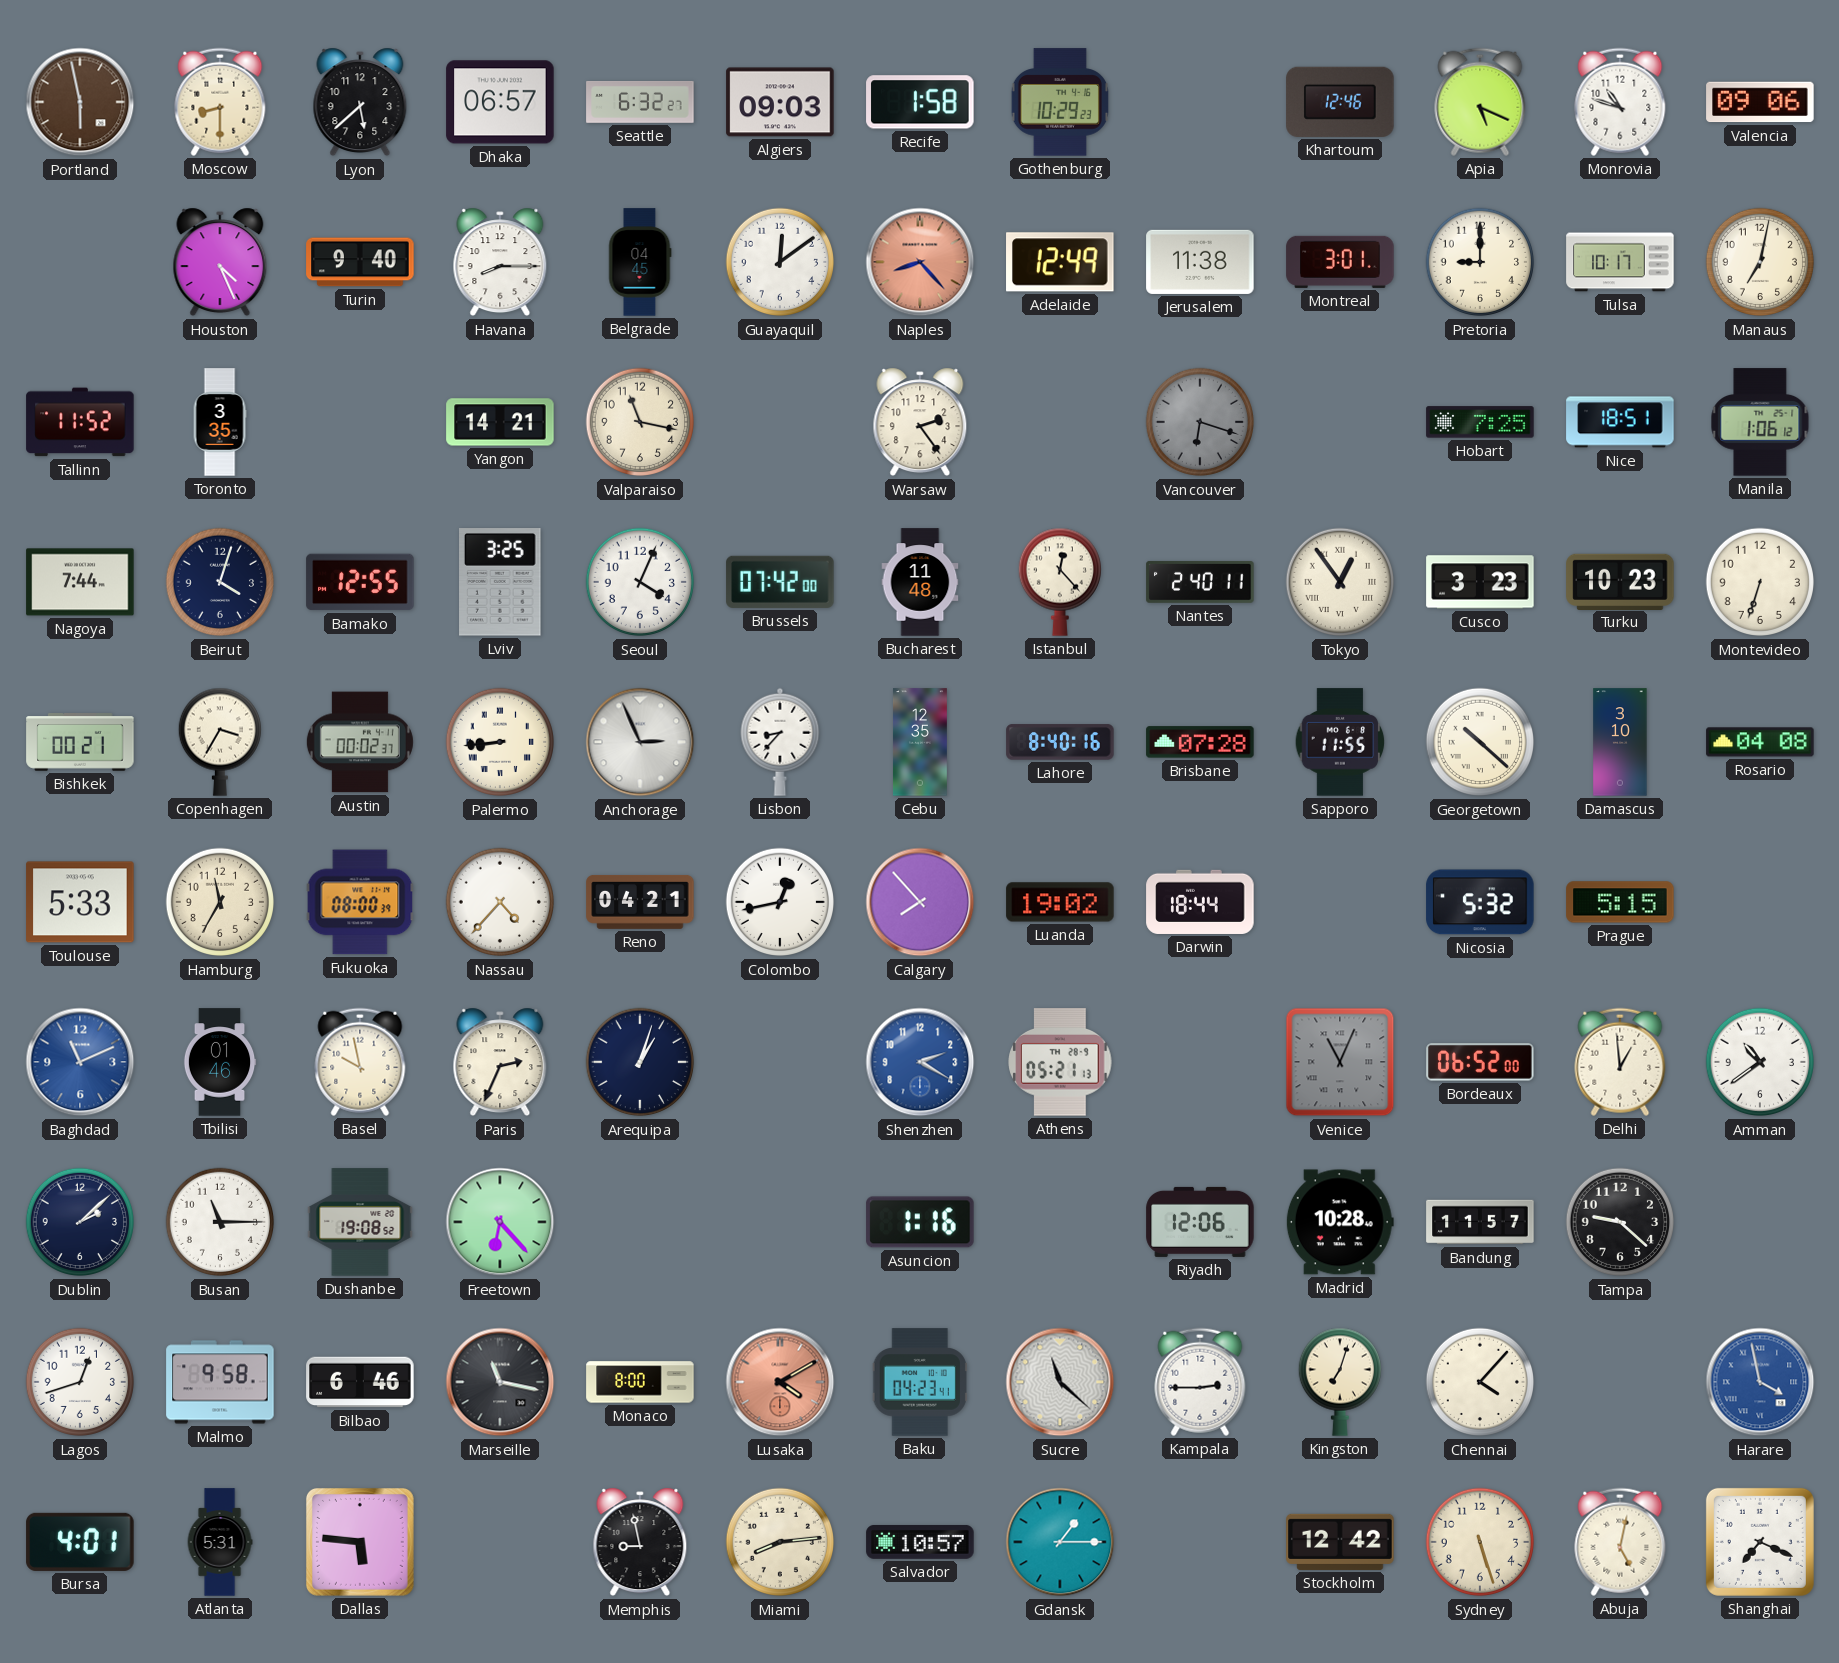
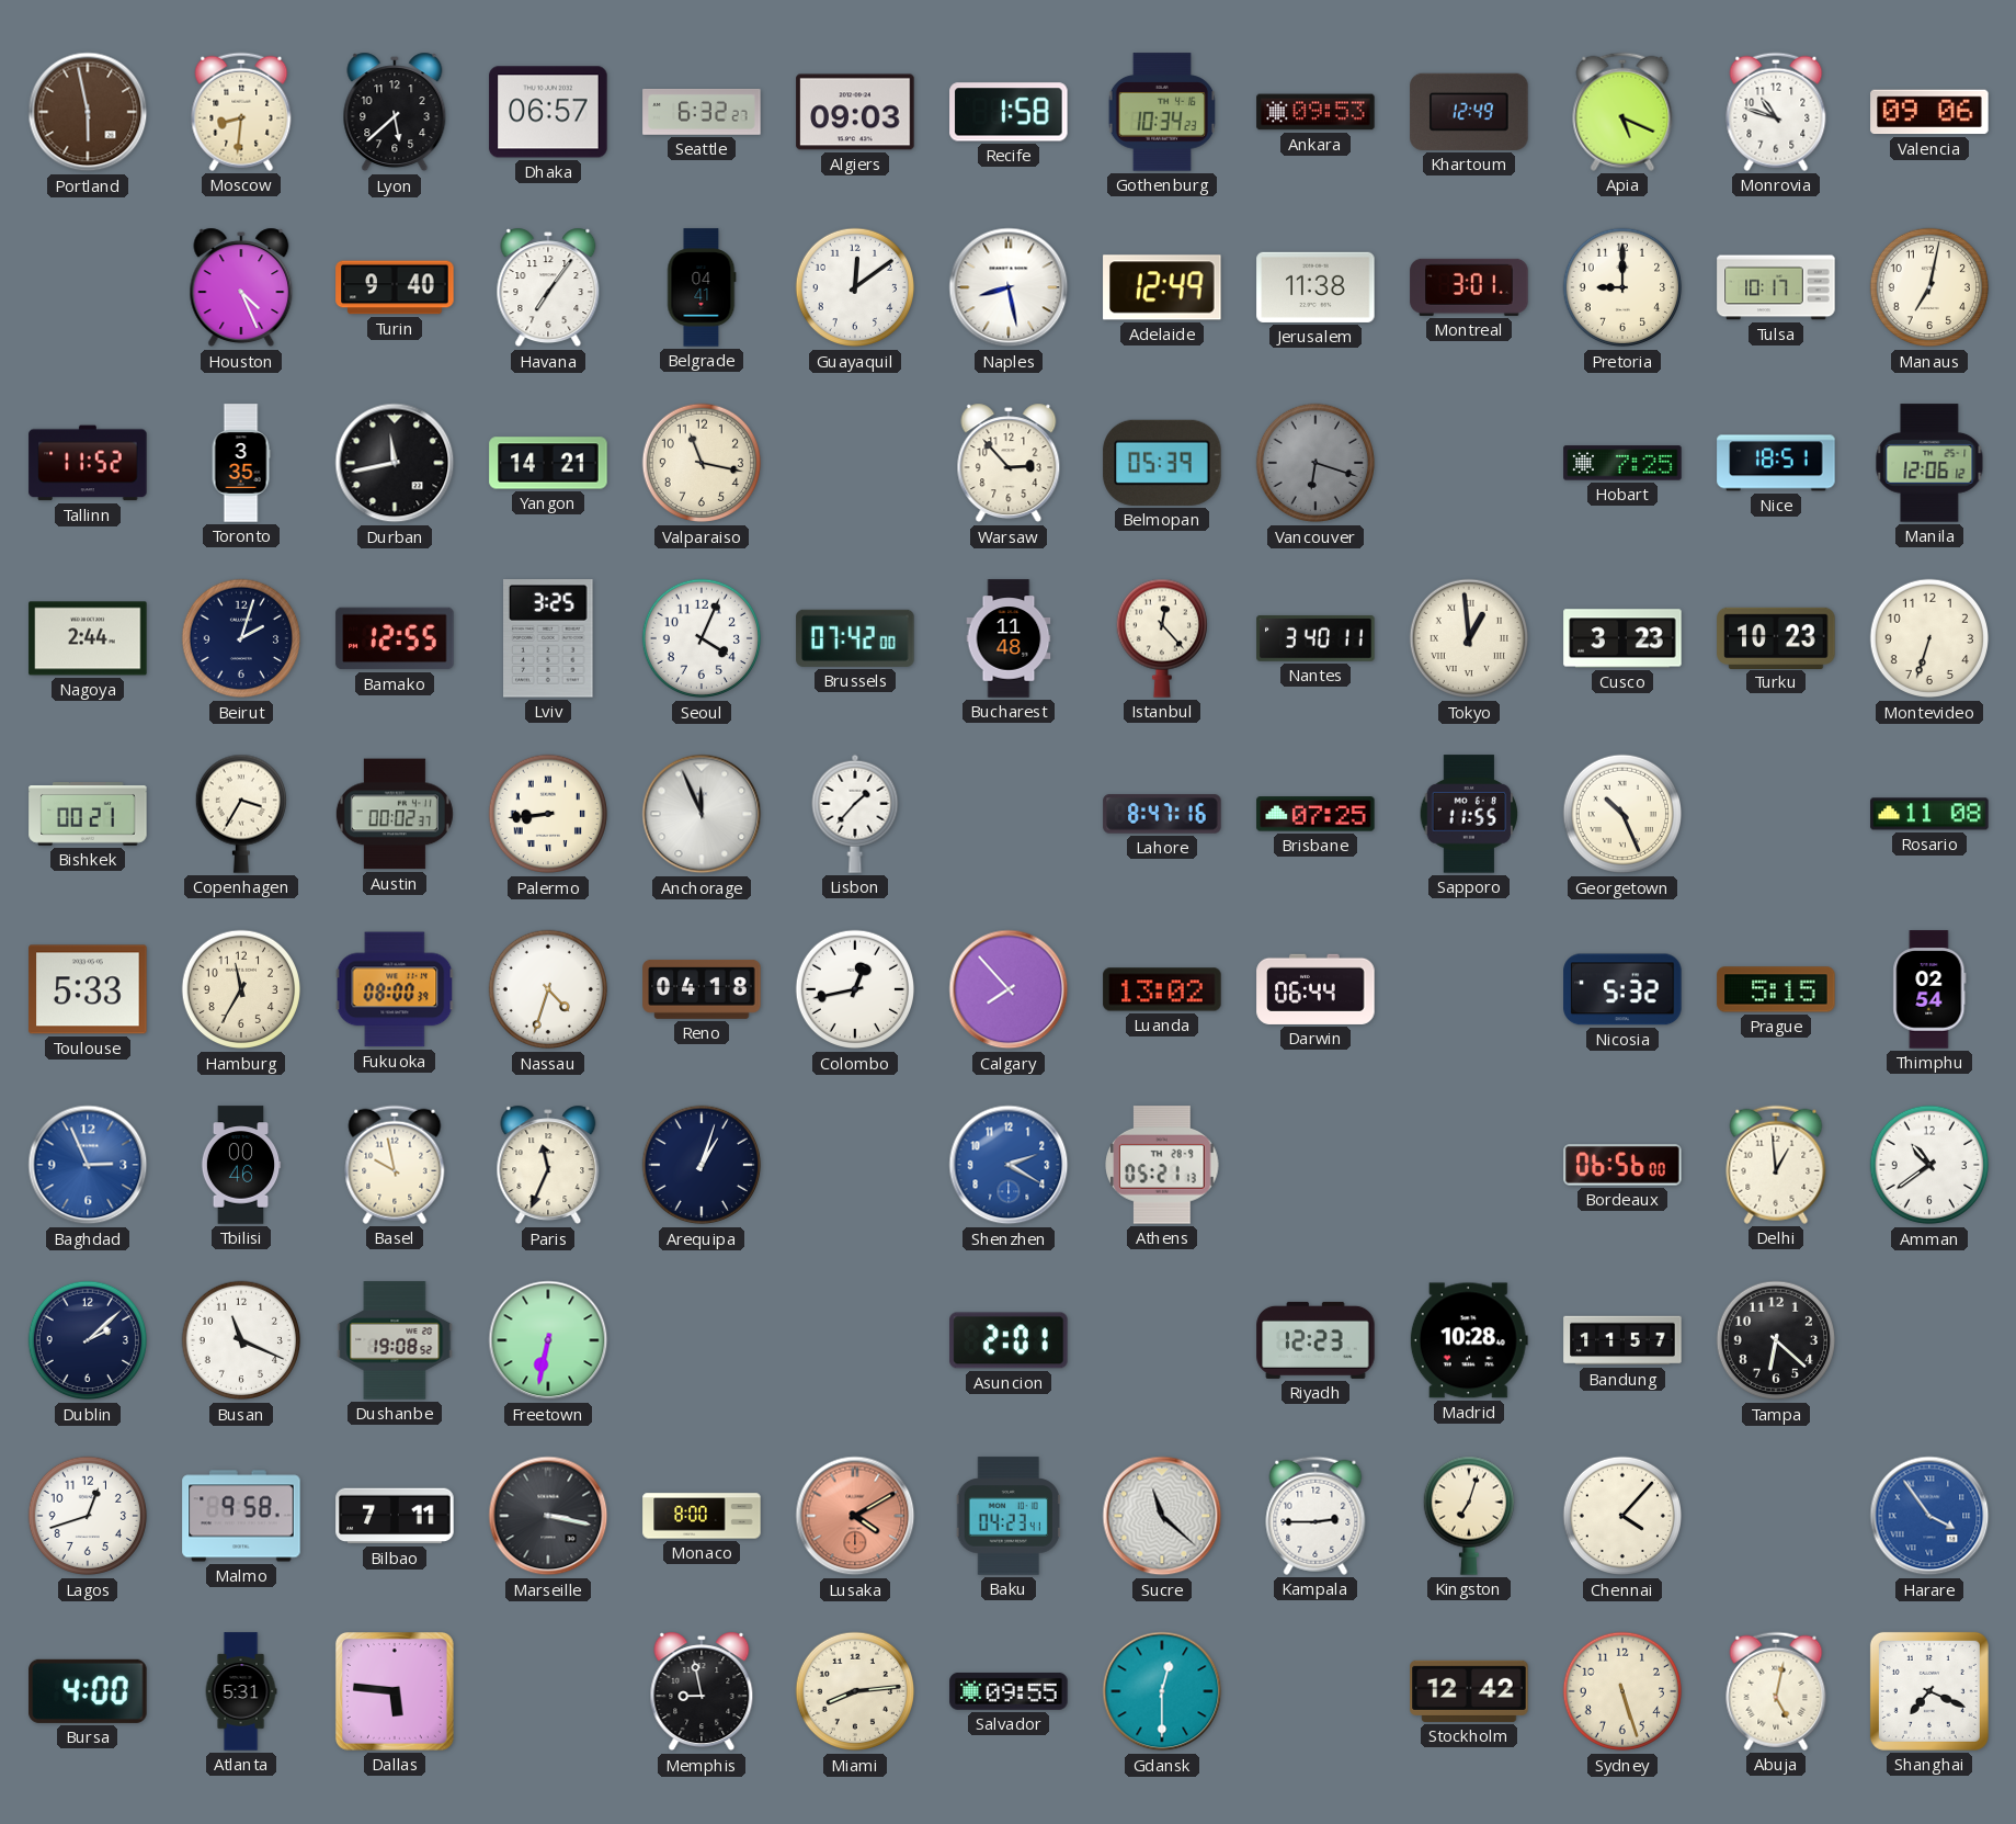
Moscow: 8:30 -> 8:31
Gothenburg: 10:29 -> 10:34
Ankara: none -> 09:53
Khartoum: 12:46 -> 12:49
Havana: 8:15 -> 7:06
Belgrade: 04:45 -> 04:41
Naples: 8:23 -> 8:28
Naples dial: salmon -> white
Durban: none -> 11:43
Warsaw: 2:24 -> 2:53
Belmopan: none -> 05:39
Manila: 1:06 -> 12:06
Nagoya: 7:44 -> 2:44
Beirut: 4:03 -> 2:03
Nantes: 2:40 -> 3:40
Tokyo: 12:54 -> 12:59
Anchorage: 2:56 -> 11:56
Lisbon: 8:37 -> 1:37
Cebu: 12:35 -> none
Lahore: 8:40 -> 8:47
Brisbane: 07:28 -> 07:25
Georgetown: 10:22 -> 10:26
Damascus: 3:10 -> none
Rosario: 04:08 -> 11:08
Nassau: 4:37 -> 4:33
Reno: 04:21 -> 04:18
Luanda: 19:02 -> 13:02
Darwin: 18:44 -> 06:44
Thimphu: none -> 02:54
Baghdad: 11:11 -> 2:56
Tbilisi: 01:46 -> 00:46
Paris: 2:34 -> 11:34
Venice: 11:04 -> none
Bordeaux: 06:52 -> 06:56
Busan: 11:15 -> 11:19
Freetown: 6:23 -> 6:32
Asuncion: 1:16 -> 2:01
Riyadh: 12:06 -> 12:23
Tampa: 9:22 -> 6:22
Bilbao: 6:46 -> 7:11
Marseille: 11:17 -> 3:17
Harare: 3:58 -> 3:54
Bursa: 4:01 -> 4:00
Salvador: 10:57 -> 09:55
Gdansk: 1:15 -> 12:30
